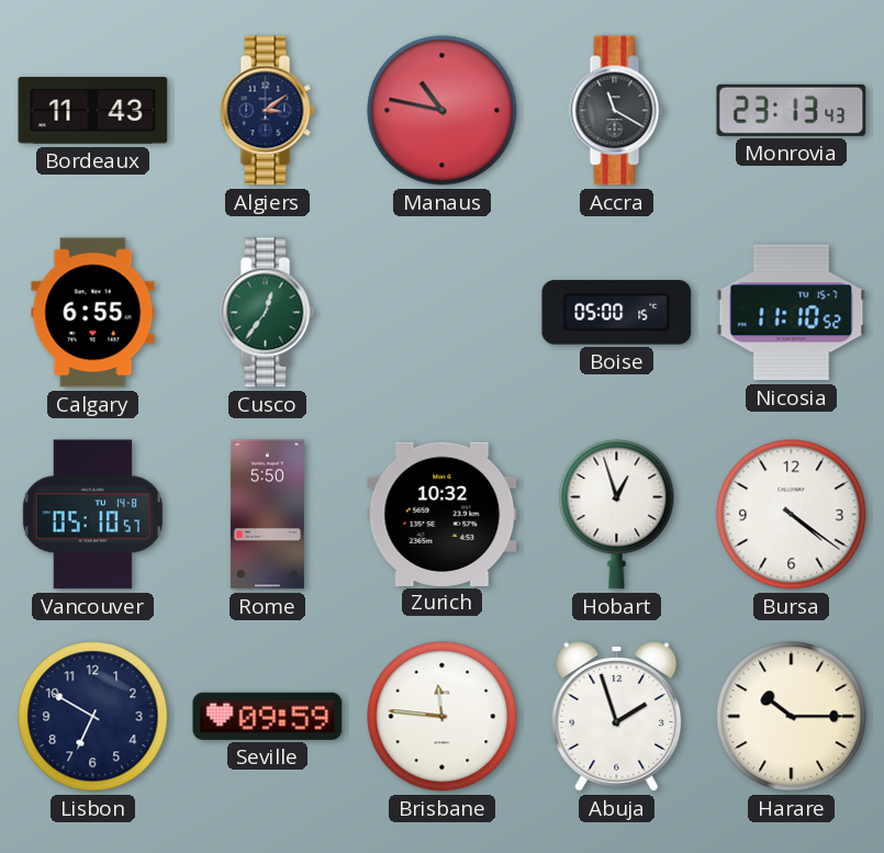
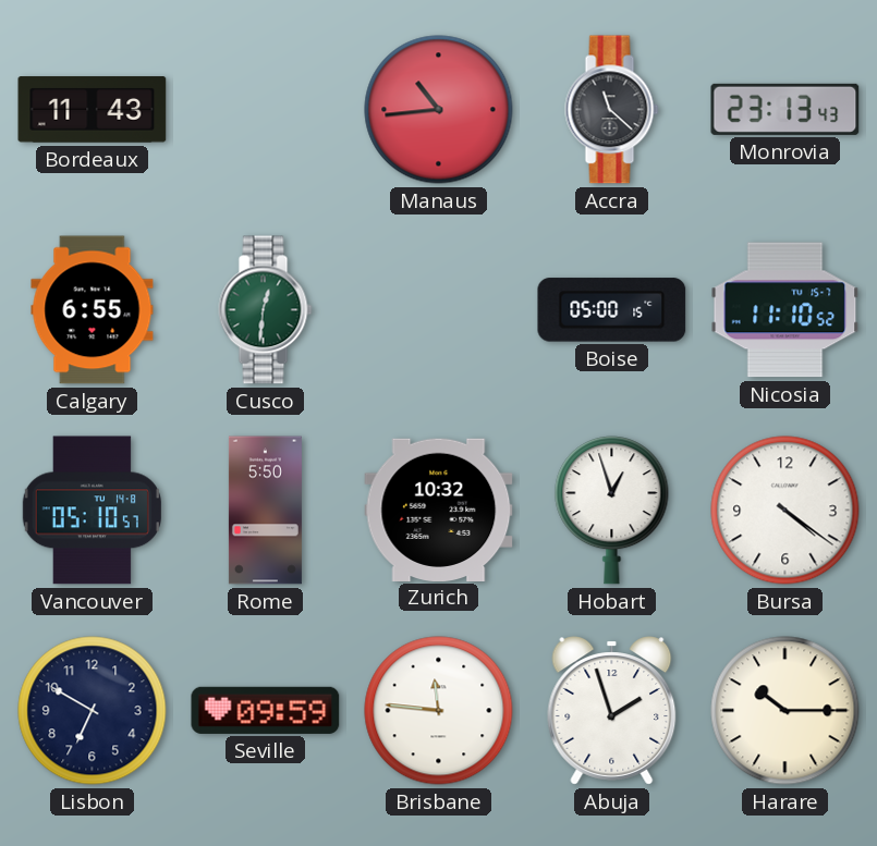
Algiers: 3:09 -> none
Manaus: 10:47 -> 10:44
Accra: 11:20 -> 11:22
Cusco: 12:36 -> 12:31
